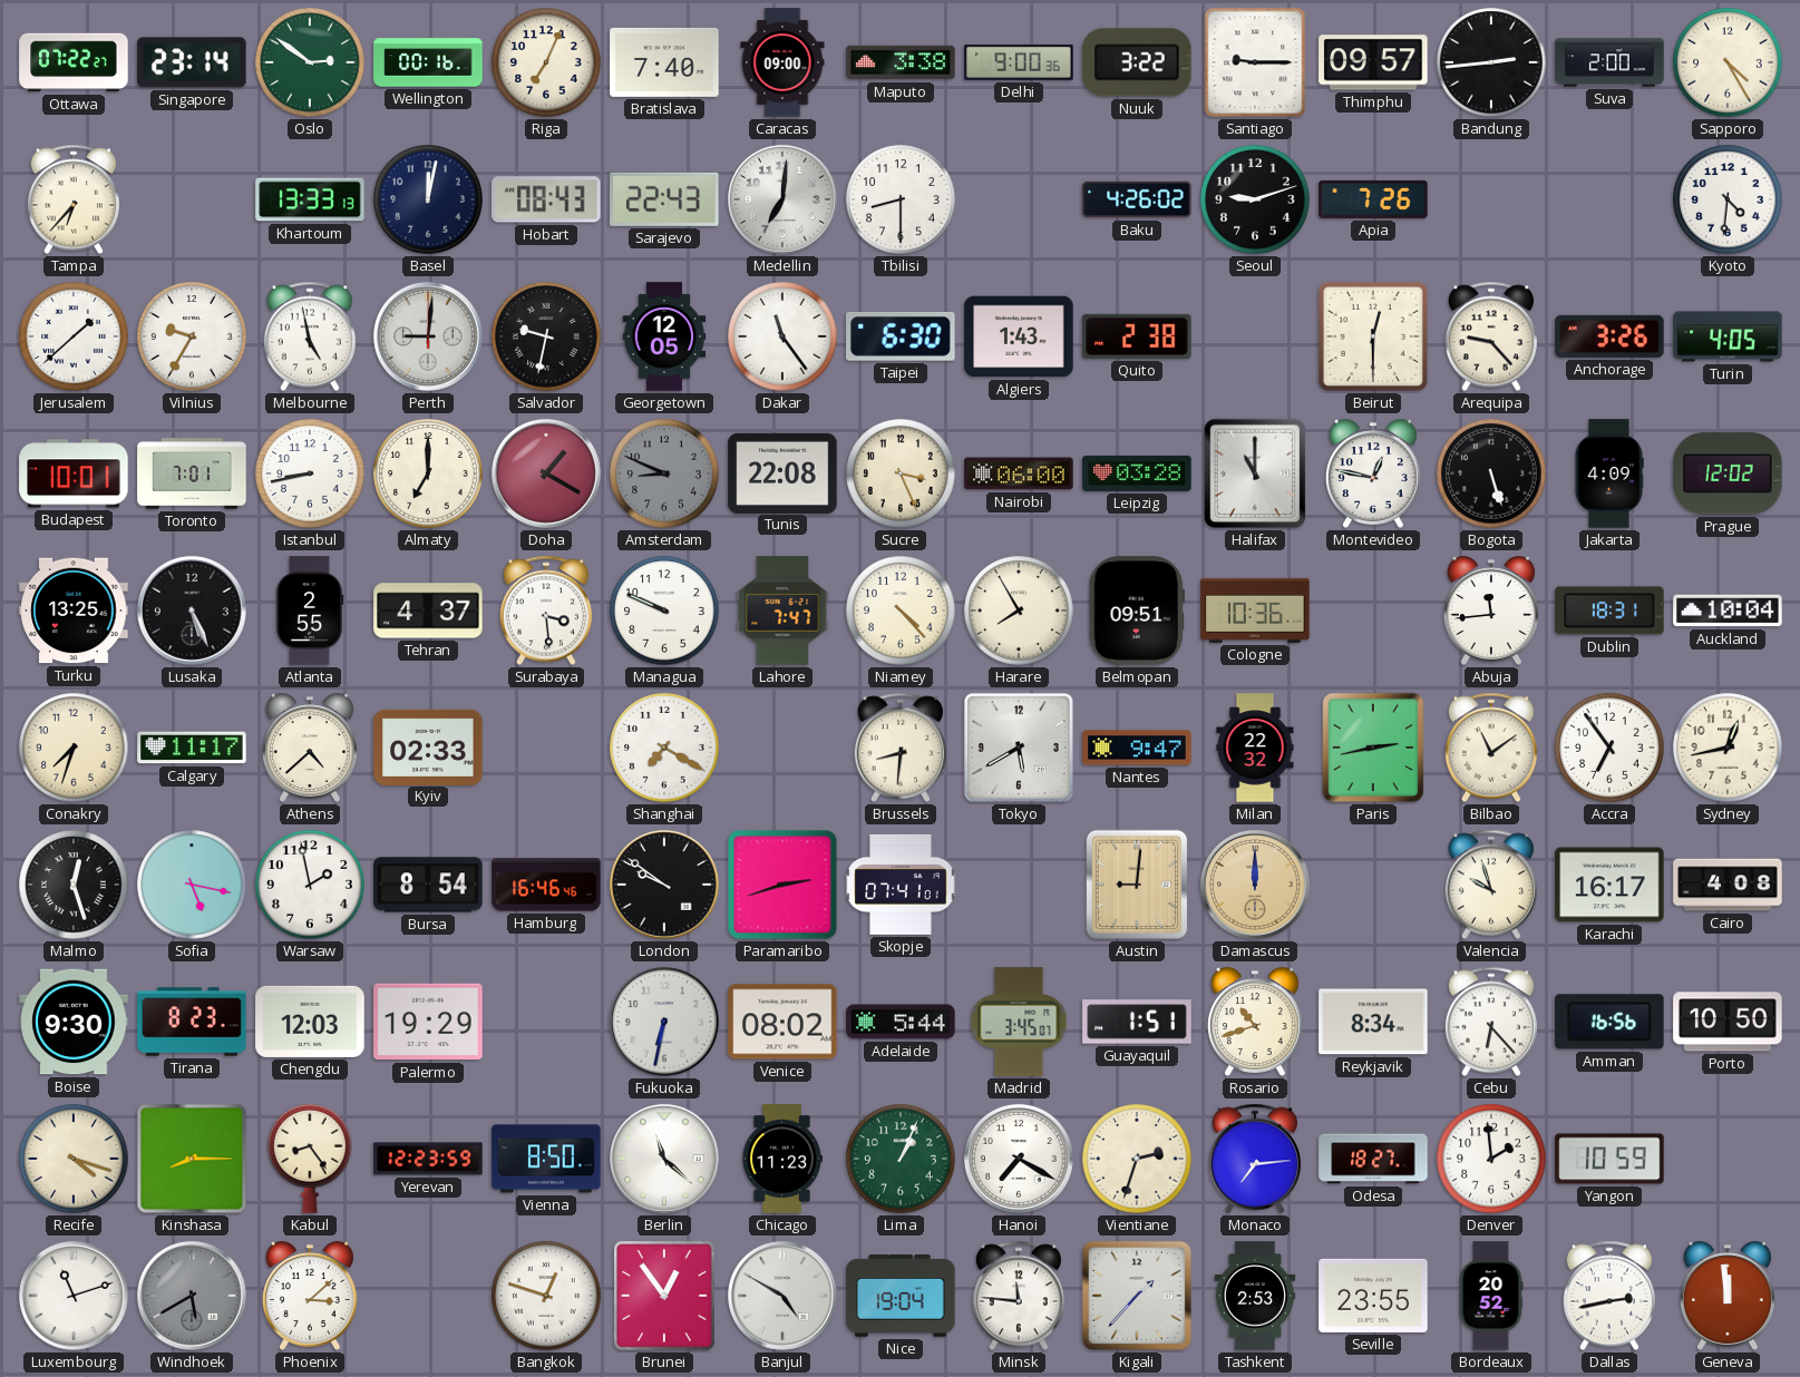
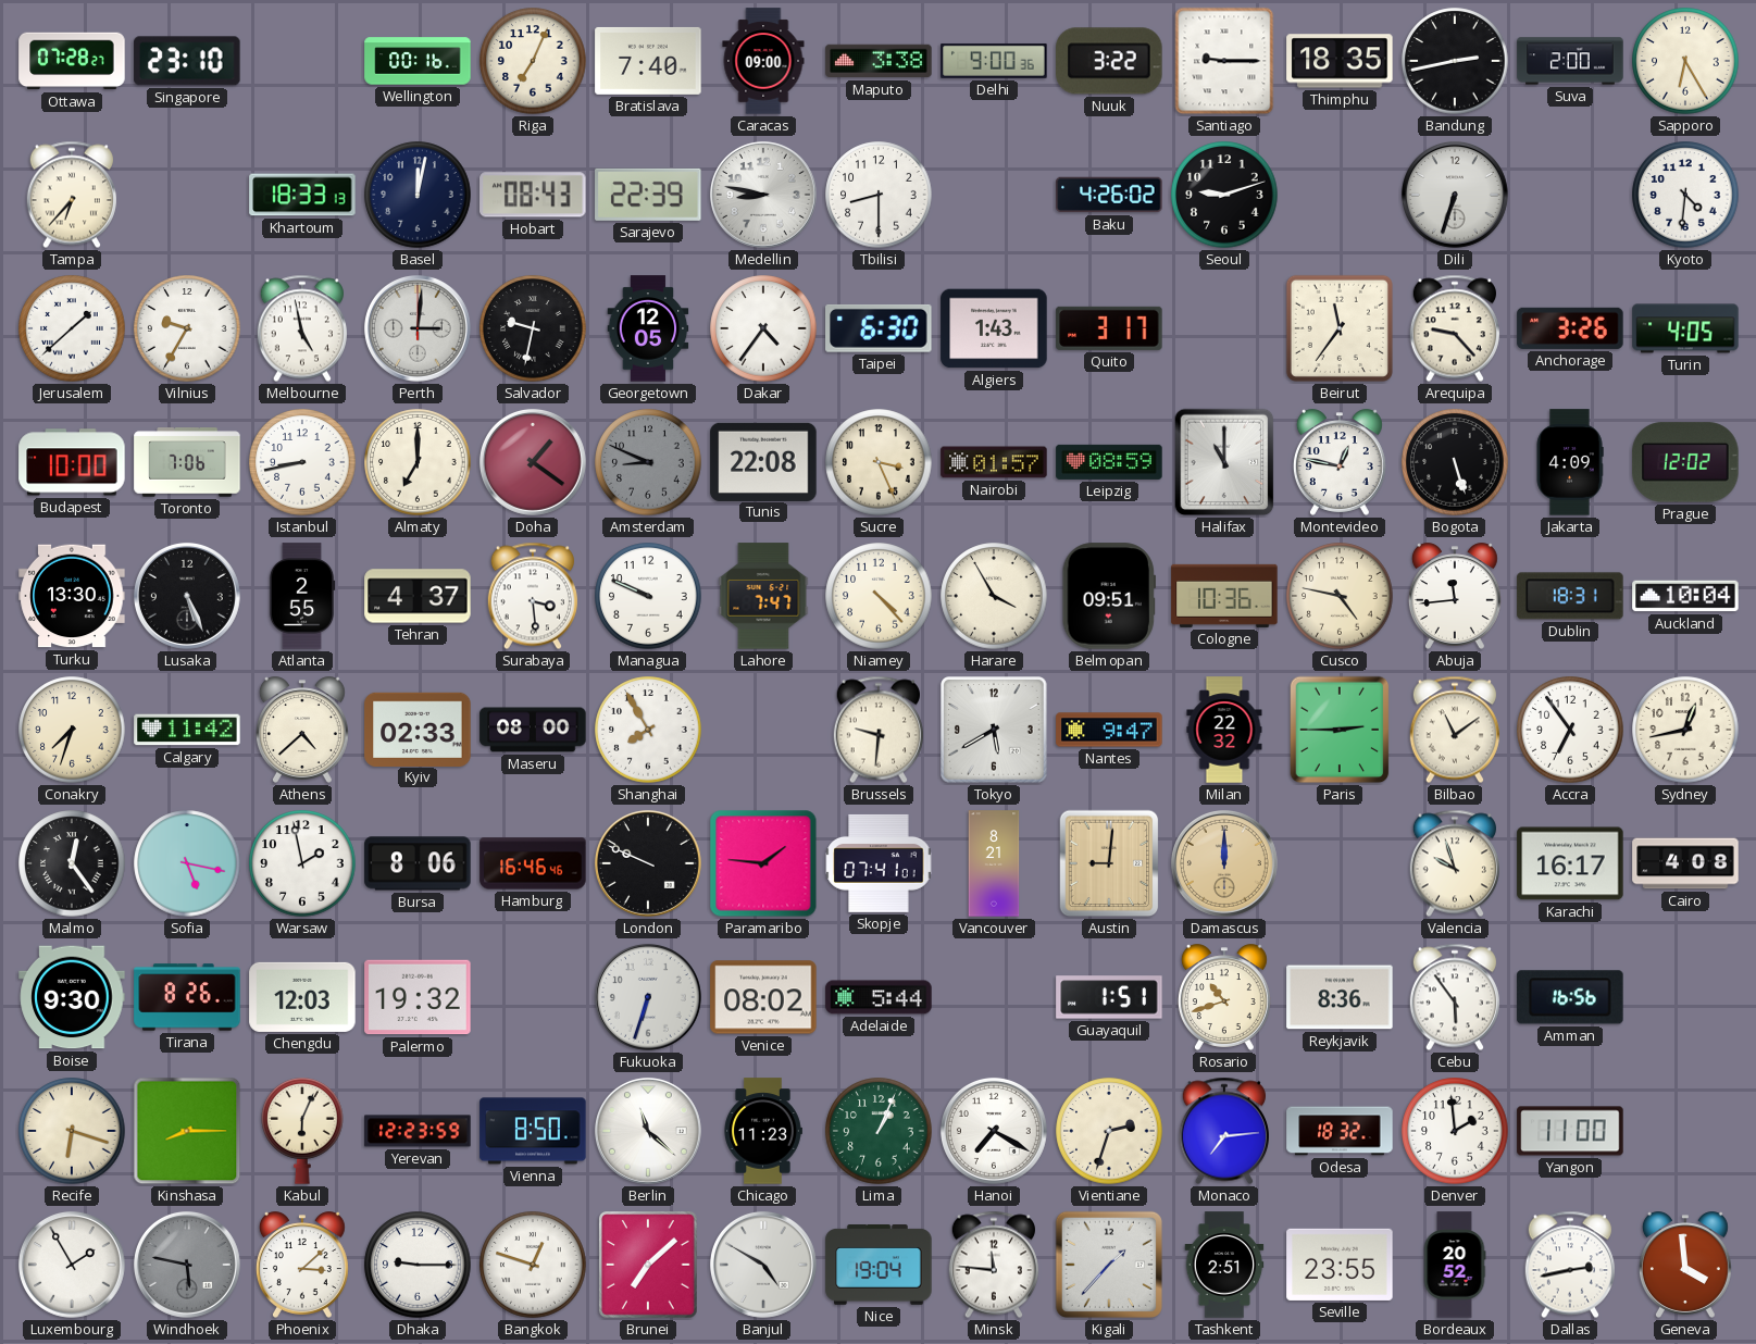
Ottawa: 07:22 -> 07:28
Singapore: 23:14 -> 23:10
Oslo: 2:51 -> none
Thimphu: 09:57 -> 18:35
Bandung: 2:44 -> 2:43
Sapporo: 4:25 -> 6:25
Khartoum: 13:33 -> 18:33
Sarajevo: 22:43 -> 22:39
Medellin: 7:01 -> 8:47
Apia: 7:26 -> none
Dili: none -> 6:33
Perth: 9:01 -> 3:01
Dakar: 11:24 -> 4:36
Quito: 2:38 -> 3:17
Beirut: 12:30 -> 11:36
Budapest: 10:01 -> 10:00
Toronto: 7:01 -> 7:06
Doha: 1:20 -> 1:21
Nairobi: 06:00 -> 01:57
Leipzig: 03:28 -> 08:59
Turku: 13:25 -> 13:30
Harare: 7:55 -> 3:55
Cusco: none -> 4:47
Calgary: 11:17 -> 11:42
Maseru: none -> 08:00
Shanghai: 7:20 -> 7:55
Brussels: 8:31 -> 9:31
Paris: 2:43 -> 2:45
Malmo: 12:27 -> 12:24
Bursa: 8:54 -> 8:06
London: 9:51 -> 9:49
Paramaribo: 2:42 -> 1:46
Vancouver: none -> 8:21
Tirana: 8:23 -> 8:26
Palermo: 19:29 -> 19:32
Fukuoka: 6:32 -> 6:33
Madrid: 3:45 -> none
Reykjavik: 8:34 -> 8:36
Cebu: 6:23 -> 5:54
Porto: 10:50 -> none
Recife: 4:18 -> 6:18
Kabul: 8:24 -> 6:04
Odesa: 18:27 -> 18:32
Yangon: 10:59 -> 11:00
Luxembourg: 11:12 -> 1:55
Windhoek: 5:40 -> 5:47
Dhaka: none -> 9:15
Brunei: 12:54 -> 7:08
Tashkent: 2:53 -> 2:51
Geneva: 11:59 -> 3:59
